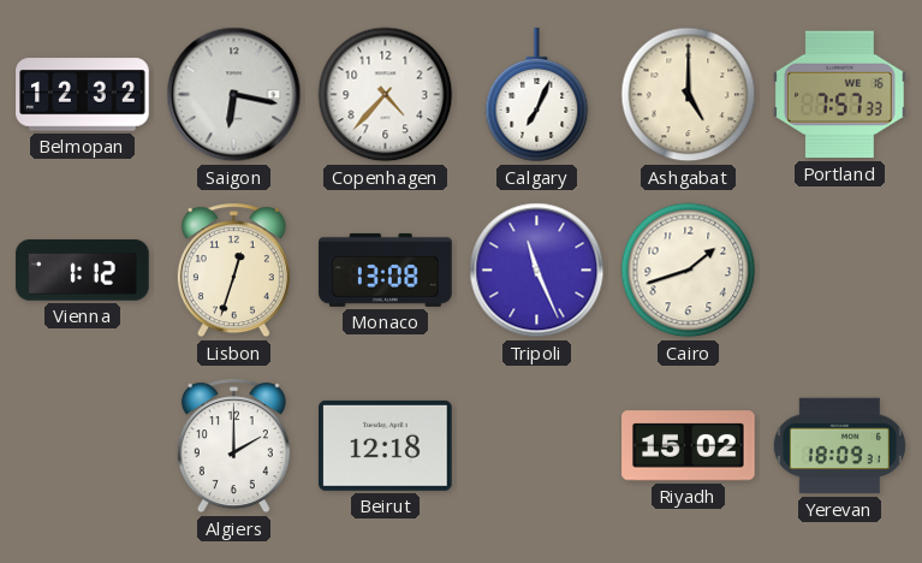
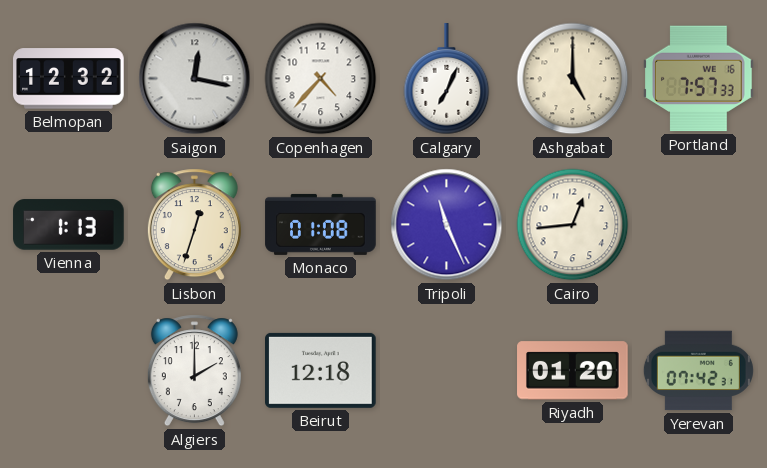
Saigon: 6:17 -> 12:17
Vienna: 1:12 -> 1:13
Monaco: 13:08 -> 01:08
Cairo: 1:42 -> 12:44
Riyadh: 15:02 -> 01:20
Yerevan: 18:09 -> 07:42
